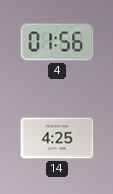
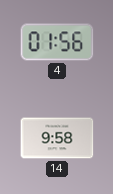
14: 4:25 -> 9:58
